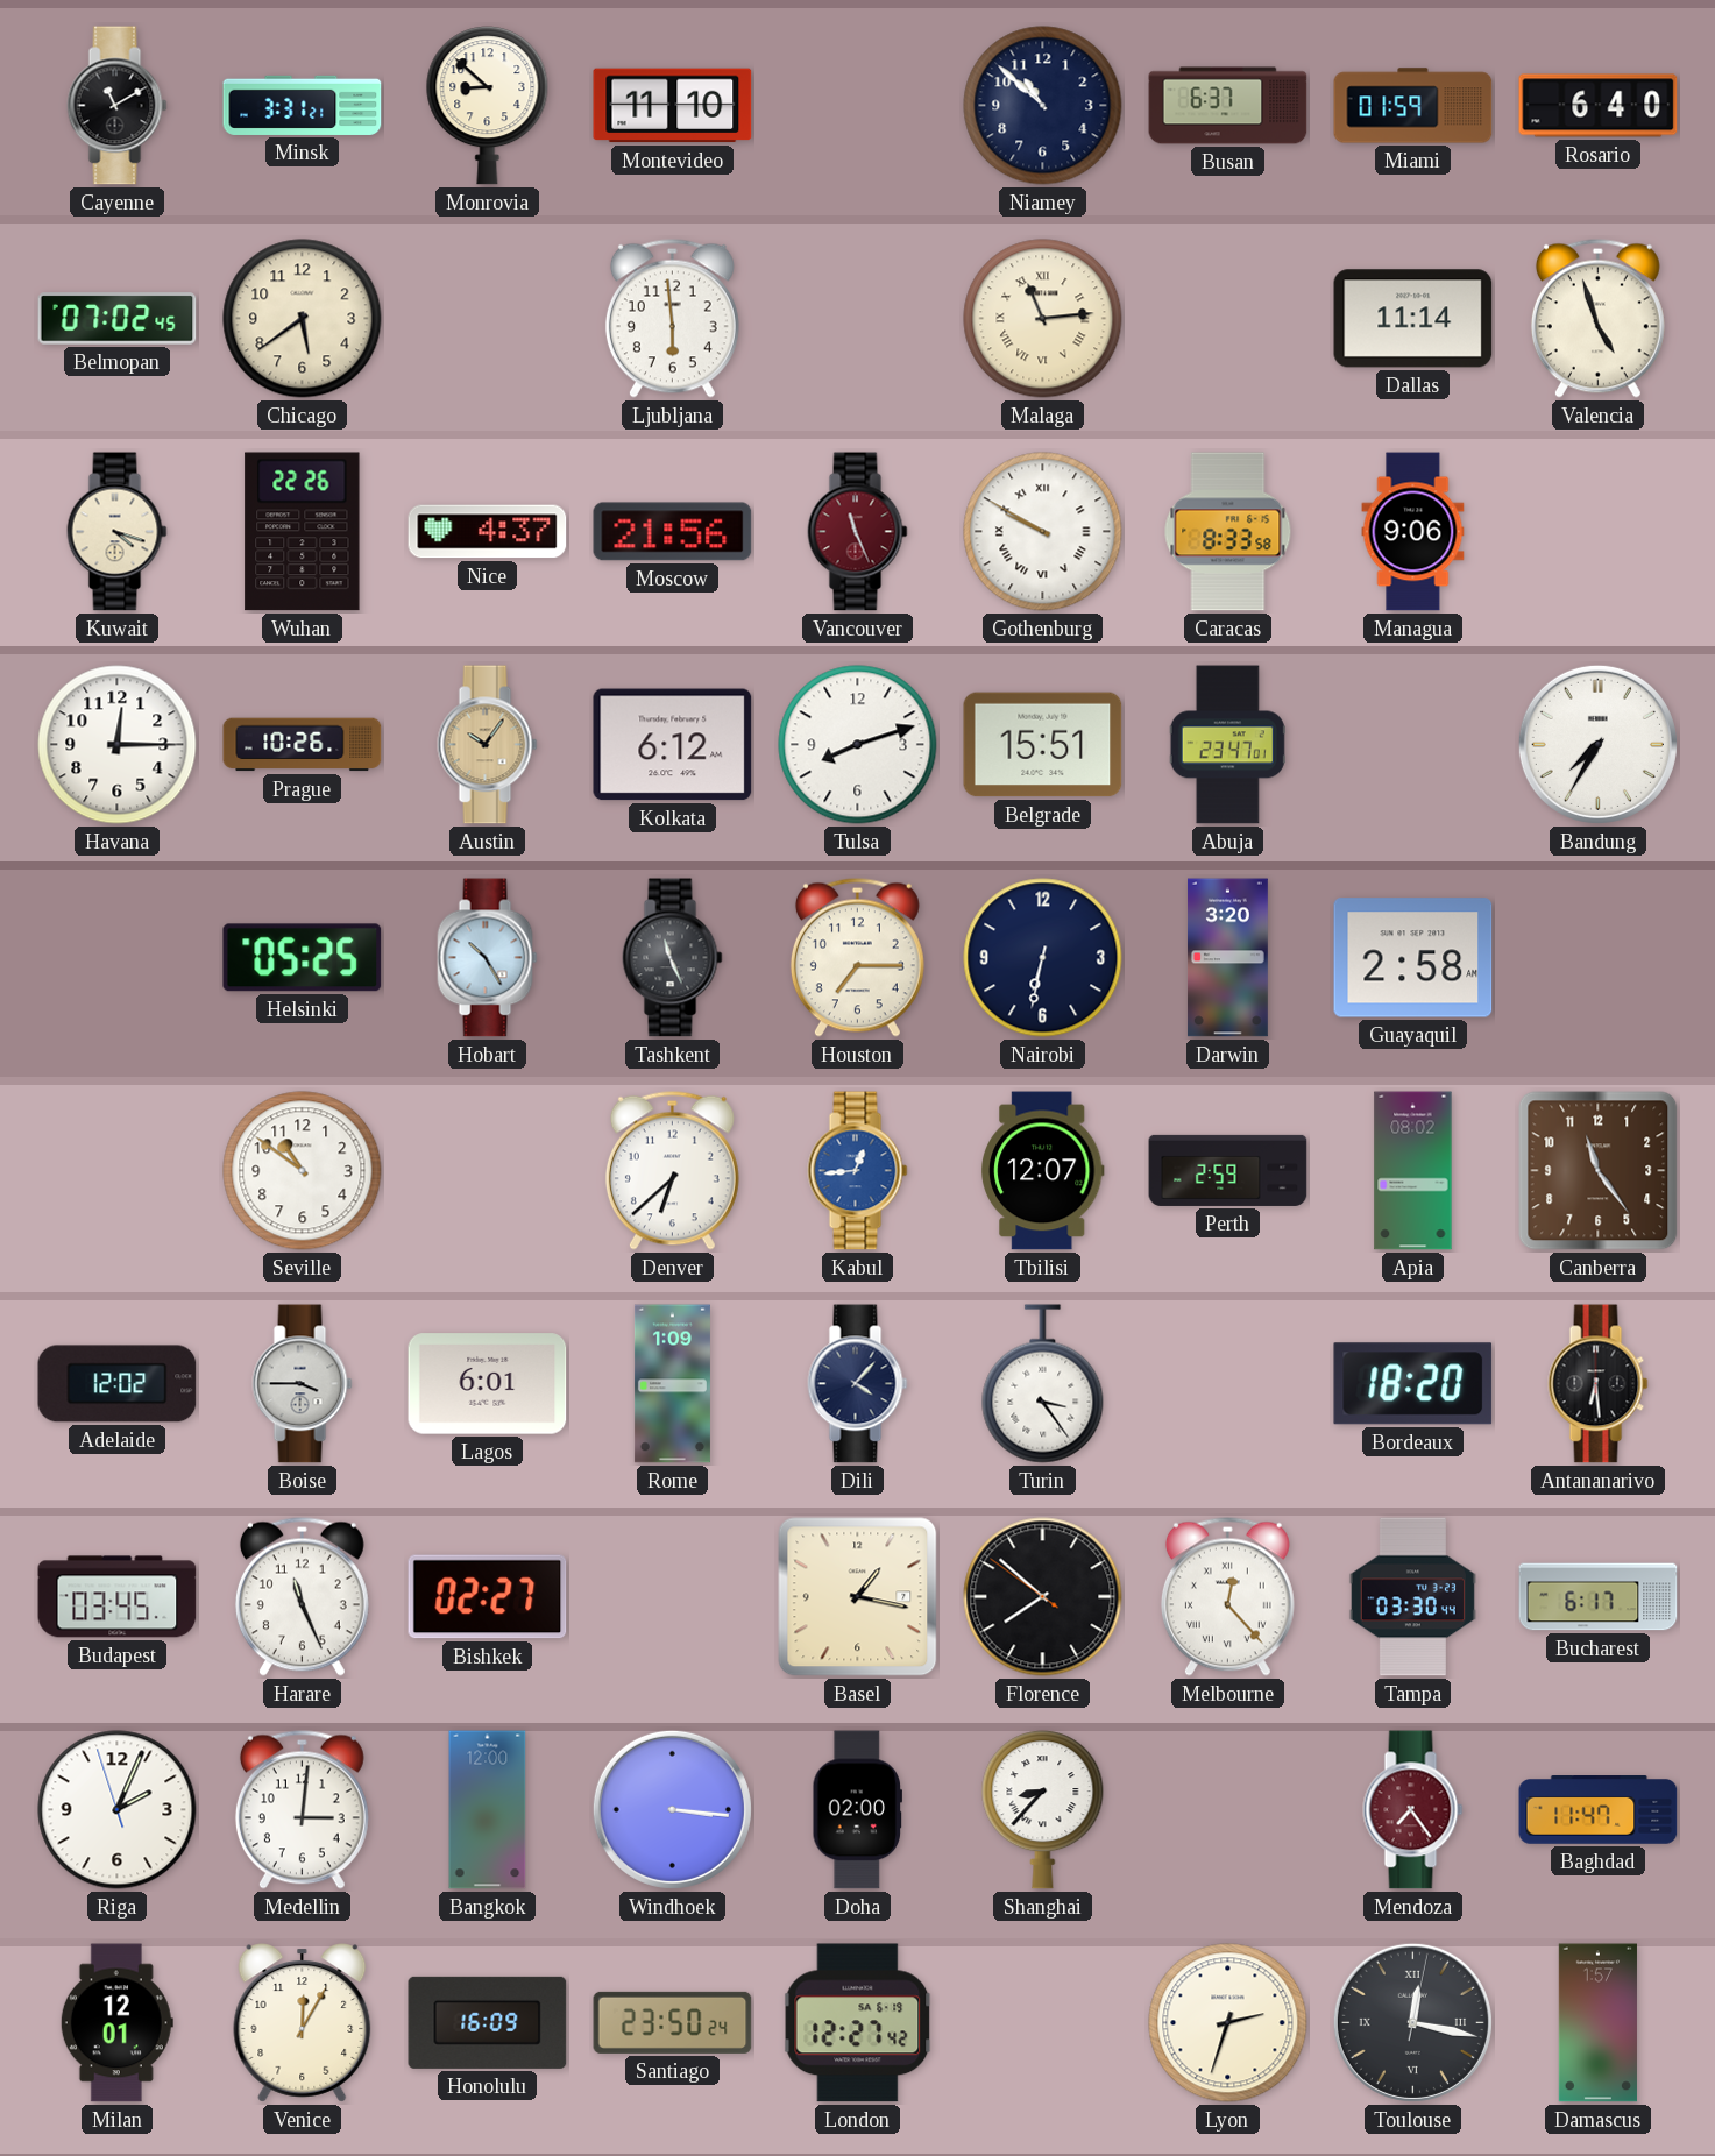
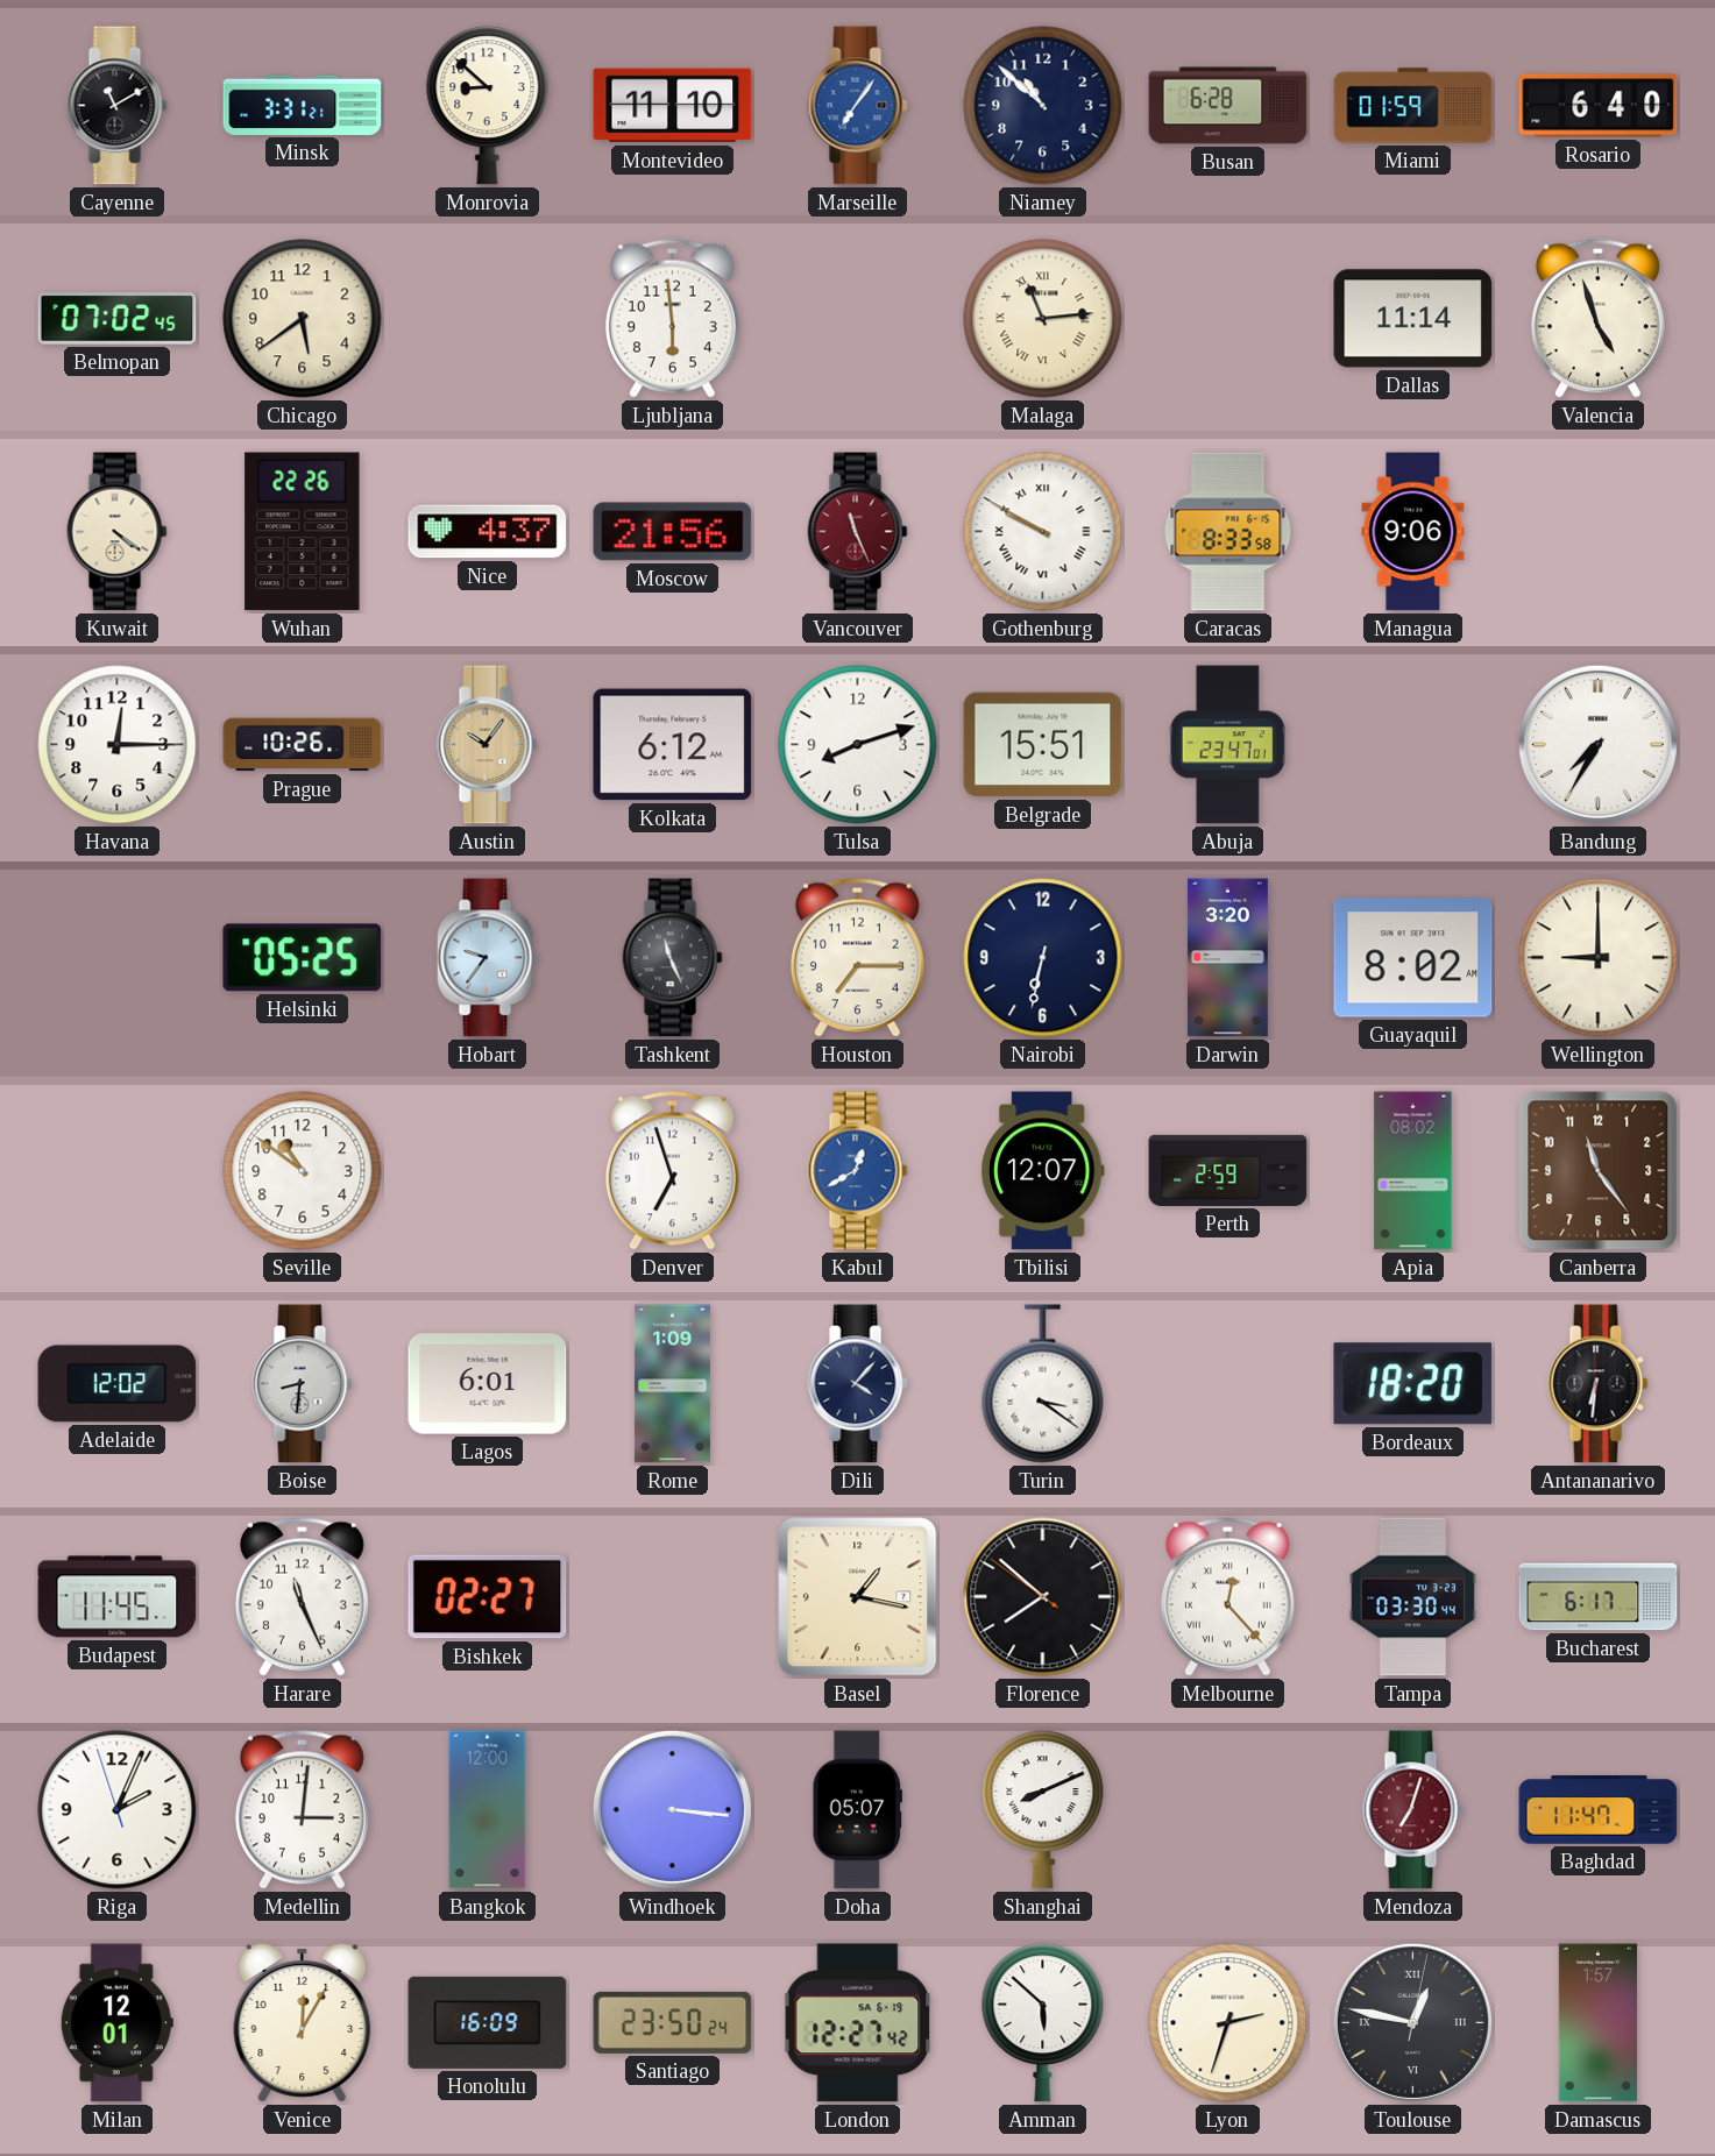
Marseille: none -> 7:06
Busan: 6:37 -> 6:28
Kuwait: 4:18 -> 4:21
Hobart: 10:25 -> 9:36
Guayaquil: 2:58 -> 8:02
Wellington: none -> 9:00
Denver: 6:38 -> 6:57
Kabul: 12:44 -> 12:40
Boise: 3:45 -> 8:31
Turin: 3:24 -> 3:21
Antananarivo: 6:29 -> 6:31
Budapest: 03:45 -> 11:45
Doha: 02:00 -> 05:07
Shanghai: 8:37 -> 8:11
Mendoza: 7:24 -> 7:03
Amman: none -> 5:52
Toulouse: 12:17 -> 12:47
